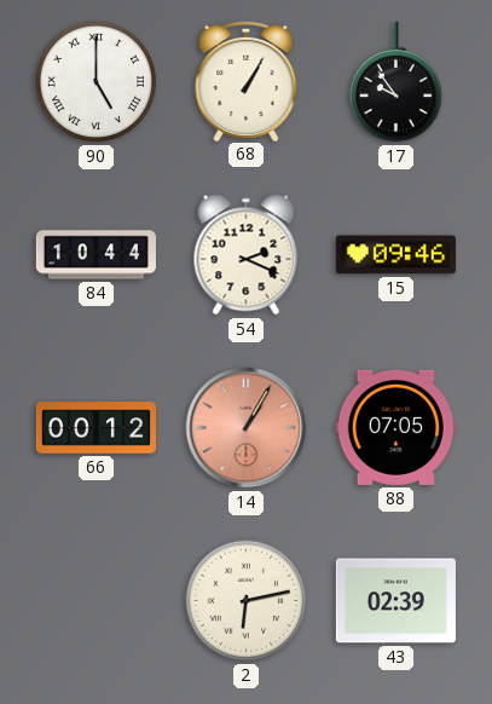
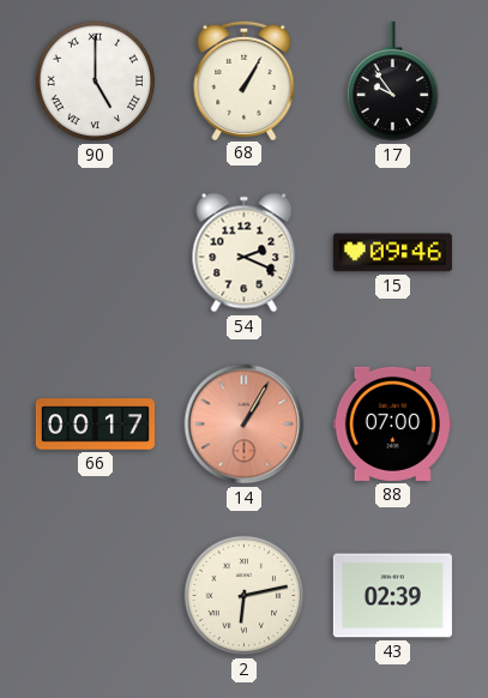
84: 10:44 -> none
66: 00:12 -> 00:17
88: 07:05 -> 07:00
